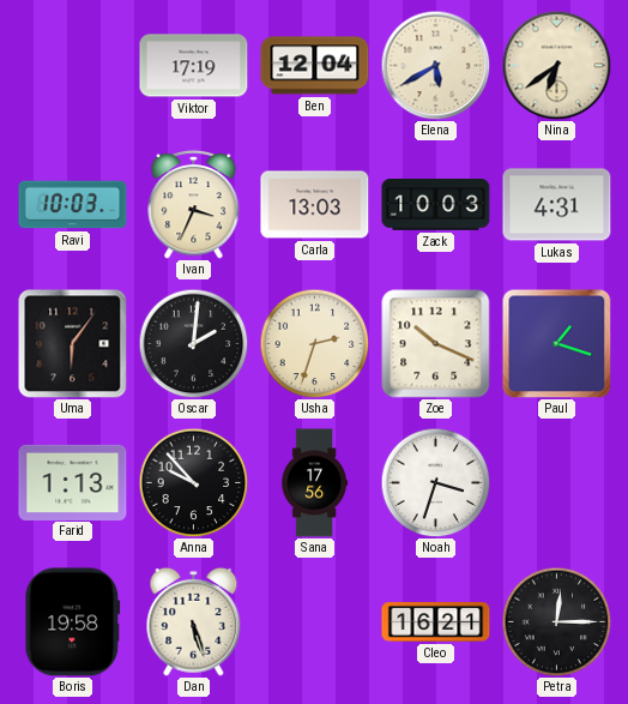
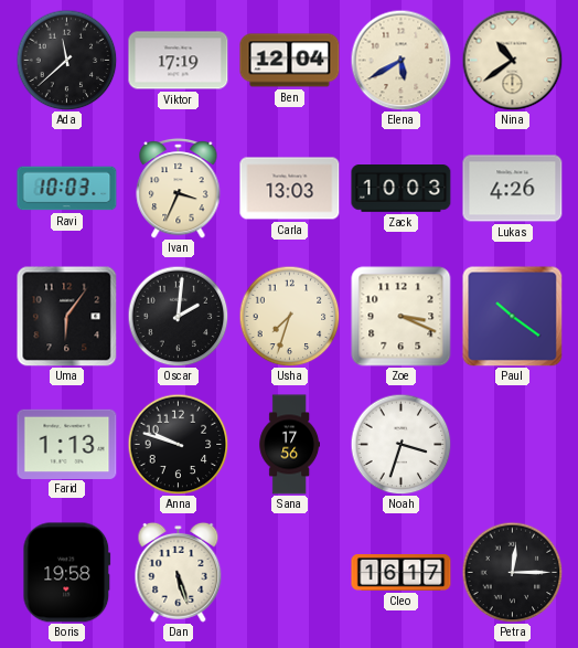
Ada: none -> 11:38
Nina: 6:39 -> 10:39
Lukas: 4:31 -> 4:26
Usha: 2:33 -> 7:33
Zoe: 10:19 -> 3:19
Paul: 1:18 -> 10:21
Anna: 9:53 -> 9:48
Cleo: 16:21 -> 16:17
